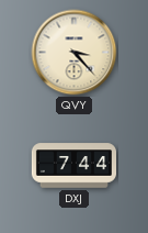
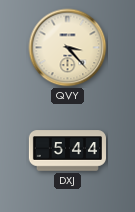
DXJ: 7:44 -> 5:44
